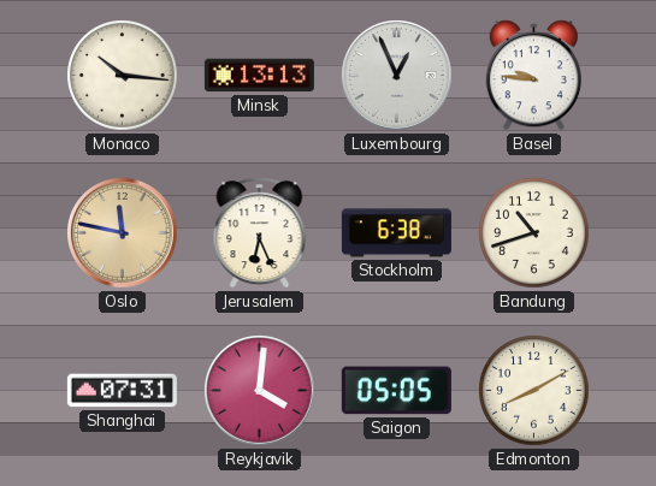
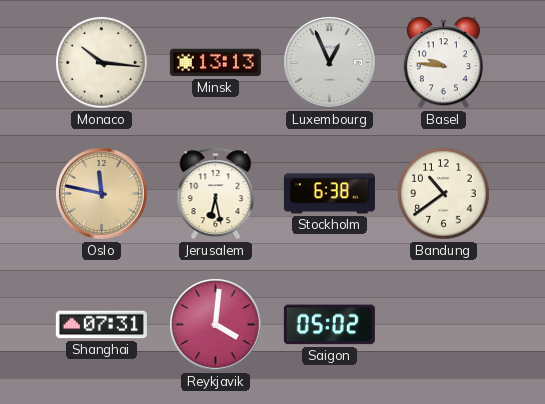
Jerusalem: 6:26 -> 6:28
Bandung: 10:42 -> 10:39
Saigon: 05:05 -> 05:02
Edmonton: 8:10 -> none
